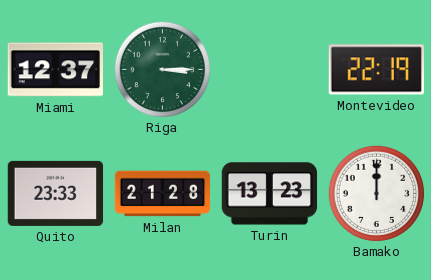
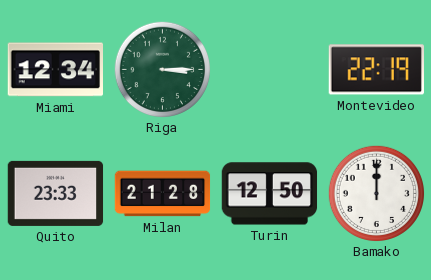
Miami: 12:37 -> 12:34
Turin: 13:23 -> 12:50
